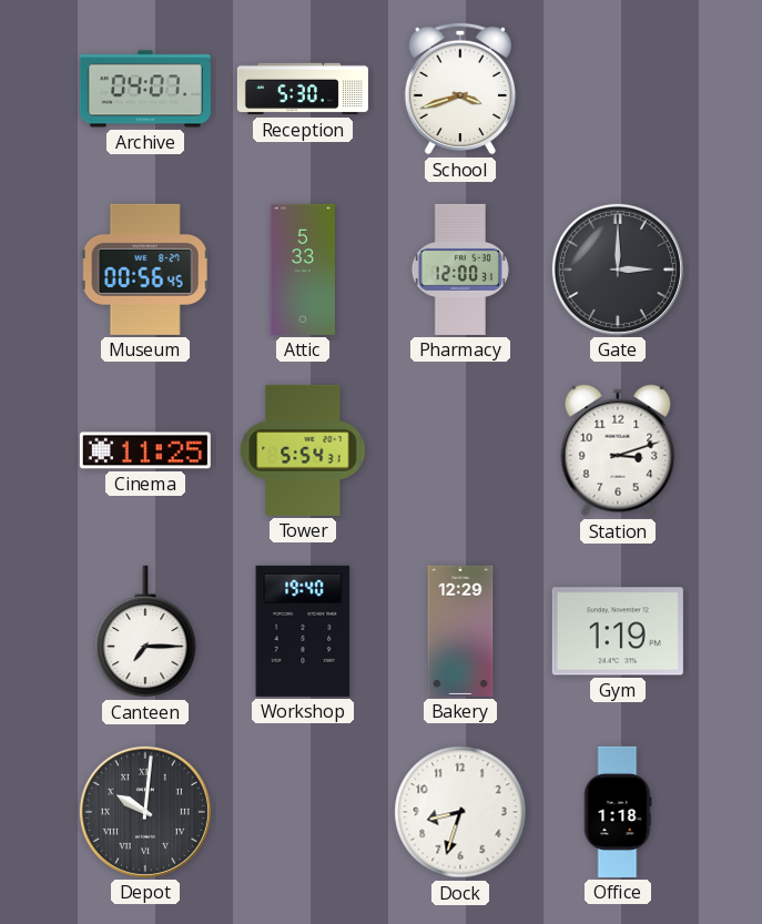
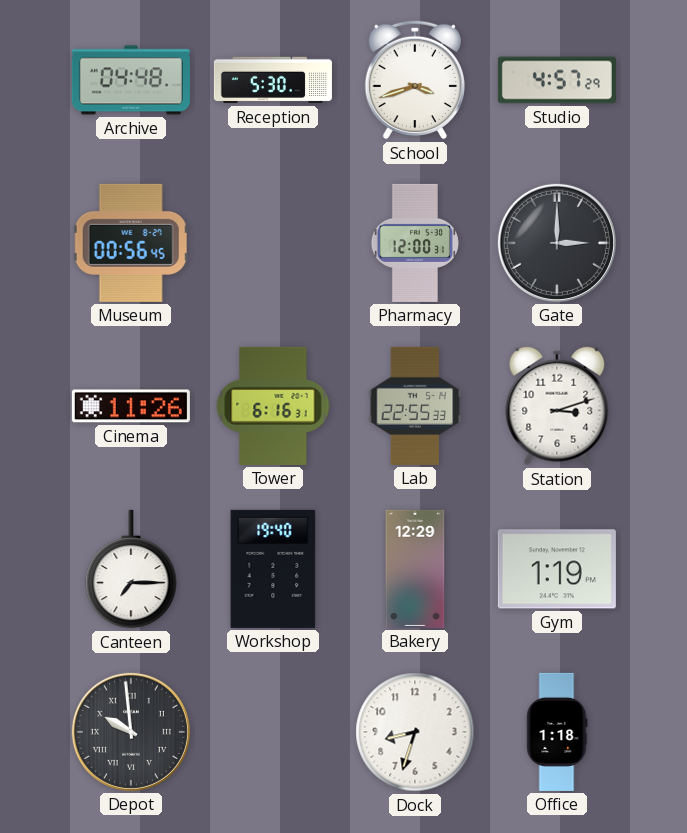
Archive: 04:07 -> 04:48
Studio: none -> 4:57
Attic: 5:33 -> none
Cinema: 11:25 -> 11:26
Tower: 5:54 -> 6:16
Lab: none -> 22:55
Depot: 10:01 -> 9:59
